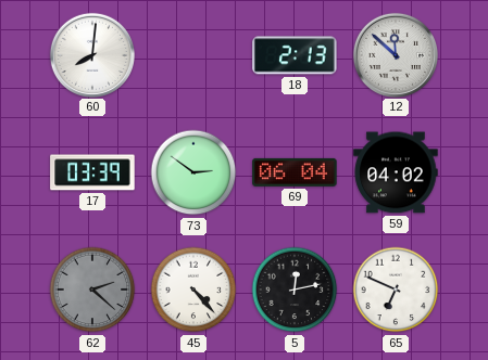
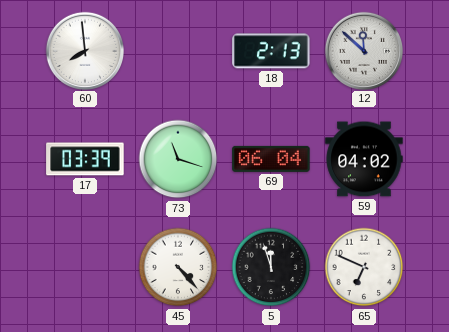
60: 8:01 -> 7:59
73: 2:51 -> 11:18
62: 2:22 -> none
5: 12:13 -> 11:57
